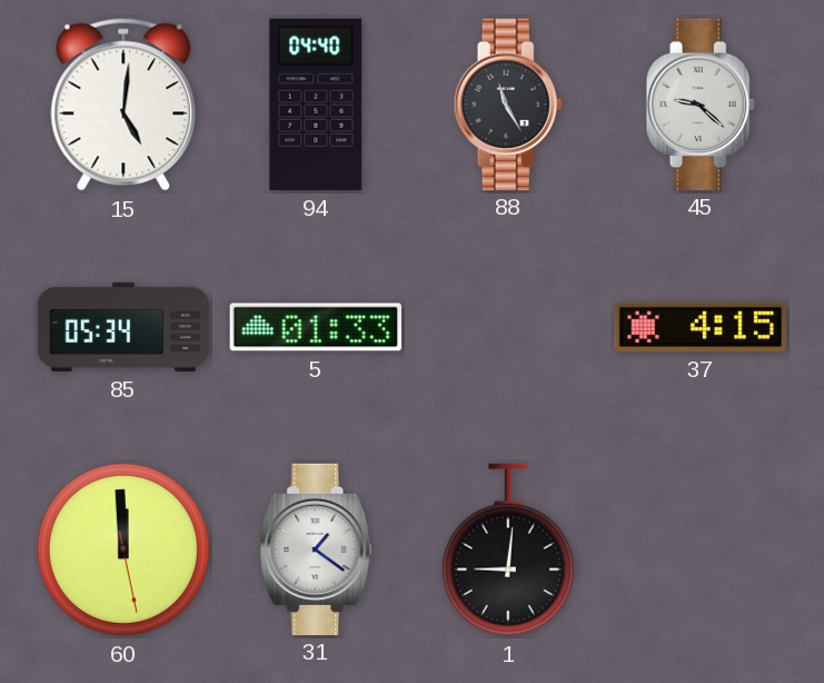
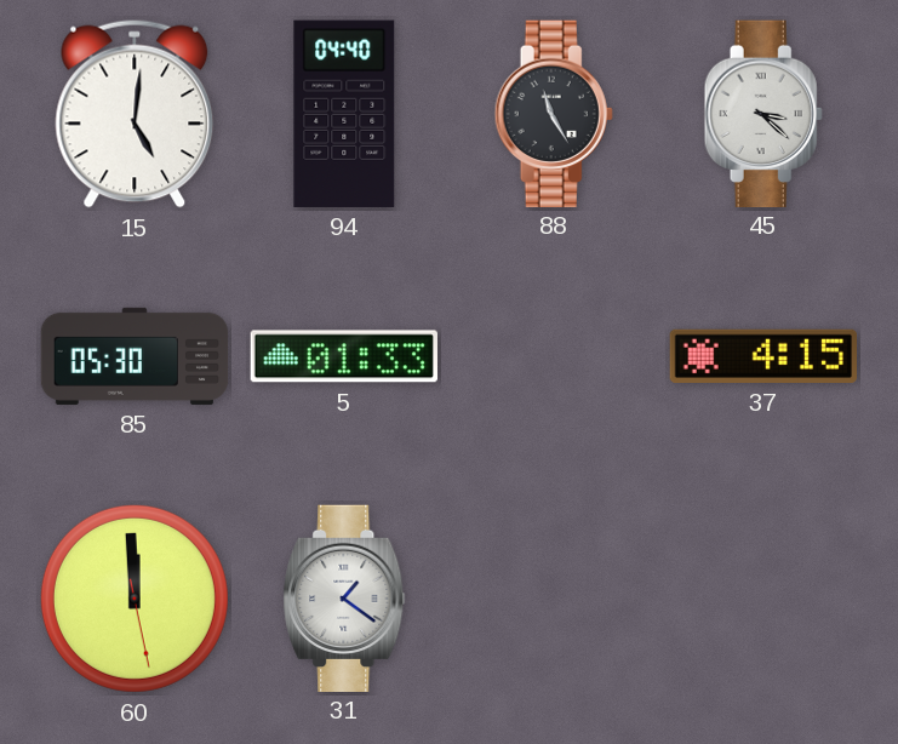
45: 9:22 -> 3:22
85: 05:34 -> 05:30
1: 9:01 -> none
